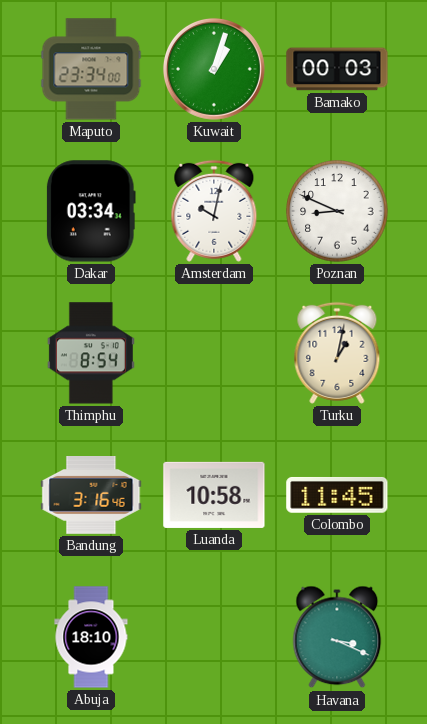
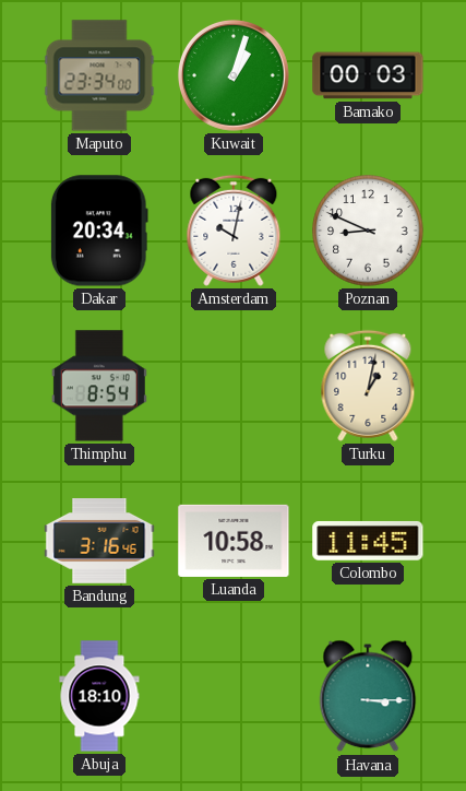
Dakar: 03:34 -> 20:34
Havana: 3:19 -> 3:15
